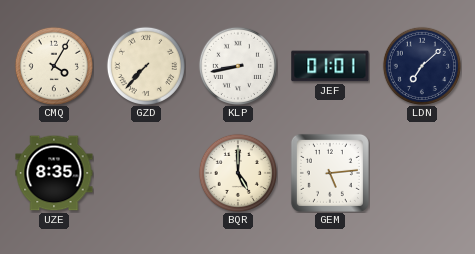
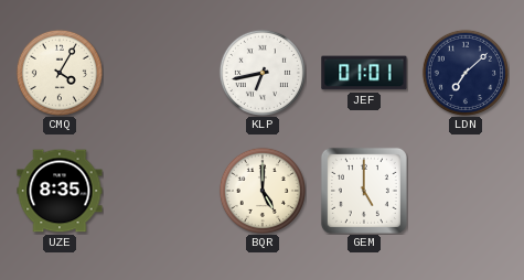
GZD: 7:37 -> none
KLP: 8:43 -> 6:43
GEM: 5:14 -> 5:00
